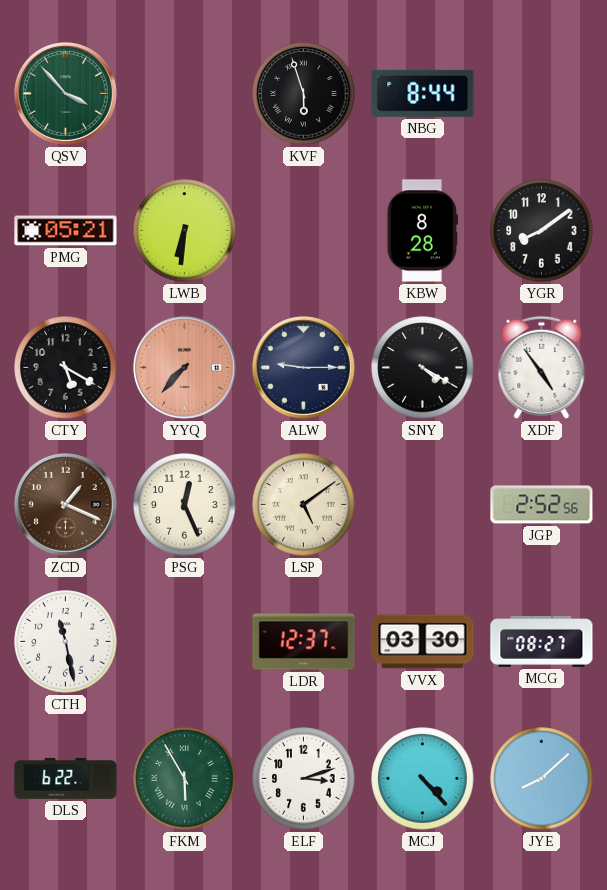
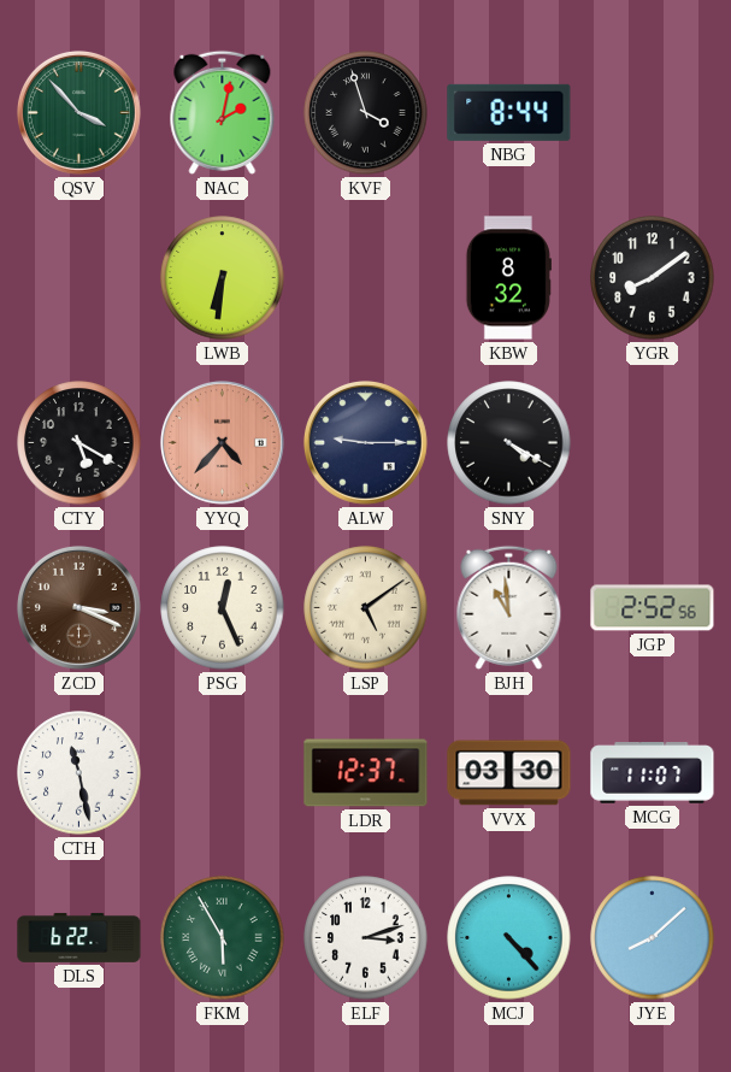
NAC: none -> 2:02
KVF: 5:57 -> 3:57
PMG: 05:21 -> none
KBW: 8:28 -> 8:32
YYQ: 7:37 -> 4:37
XDF: 4:54 -> none
ZCD: 1:19 -> 3:19
BJH: none -> 10:59
MCG: 08:27 -> 11:07
